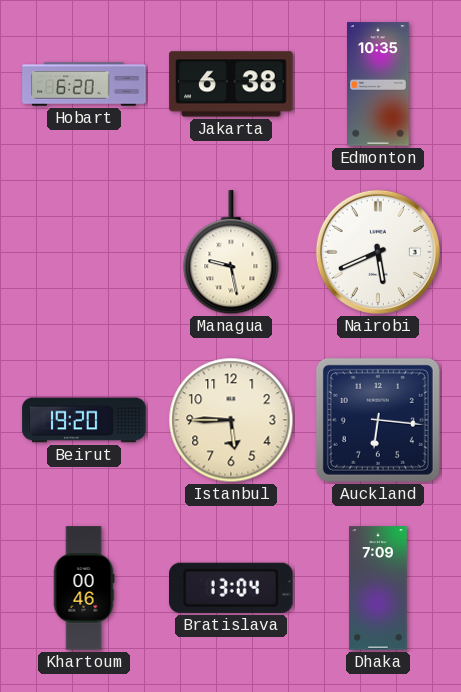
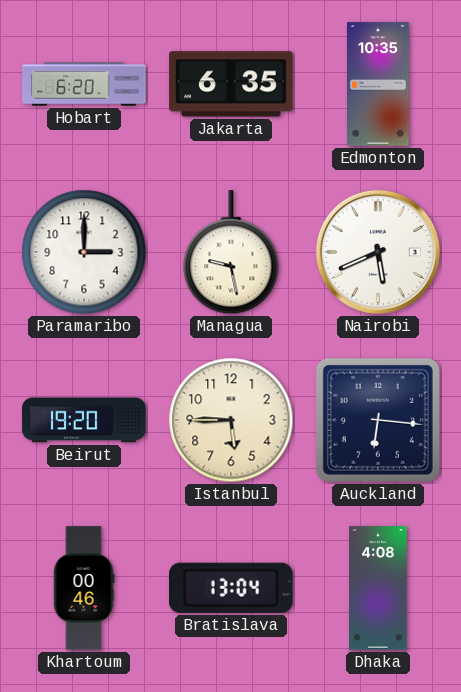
Jakarta: 6:38 -> 6:35
Paramaribo: none -> 3:00
Dhaka: 7:09 -> 4:08
